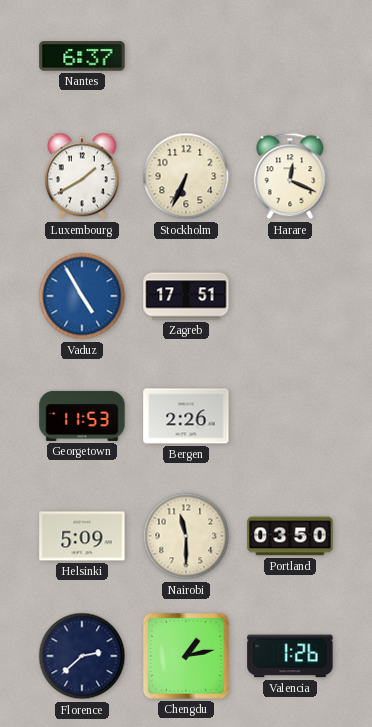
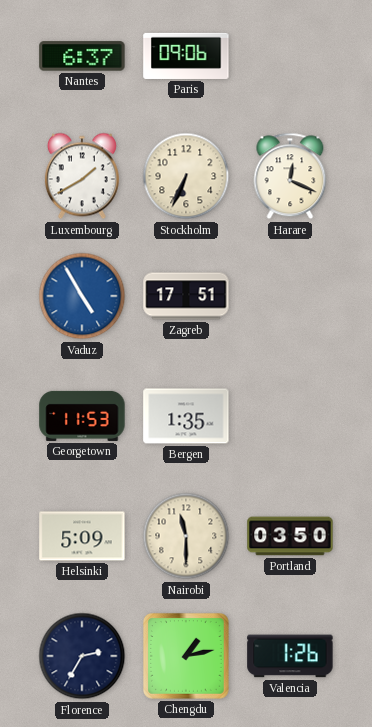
Paris: none -> 09:06
Bergen: 2:26 -> 1:35
Florence: 2:38 -> 2:35
